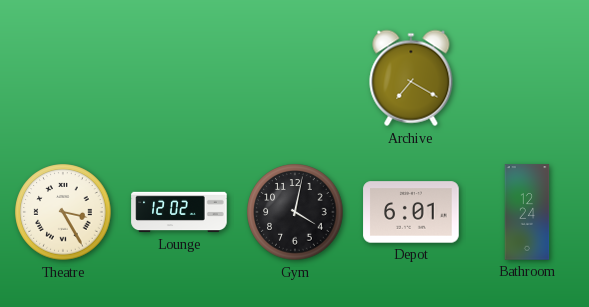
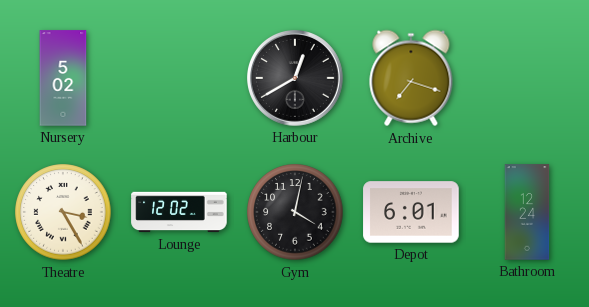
Nursery: none -> 5:02
Harbour: none -> 12:40
Archive: 7:20 -> 7:18
